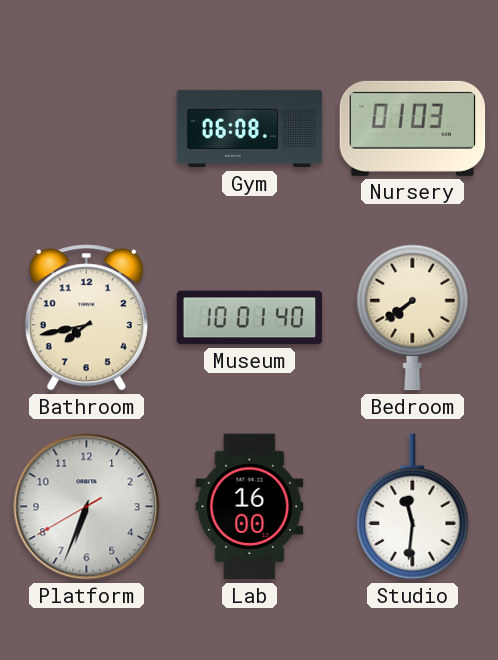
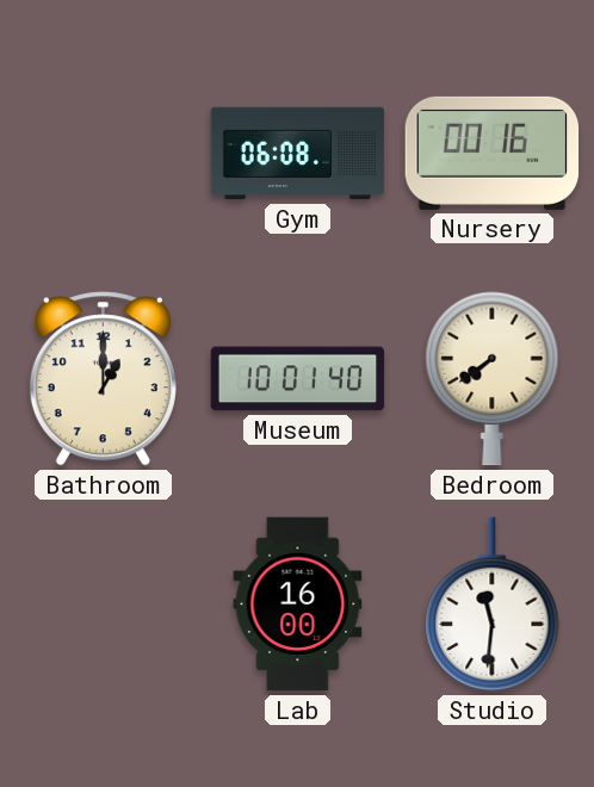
Nursery: 01:03 -> 00:16
Bathroom: 7:43 -> 1:00
Platform: 6:33 -> none
